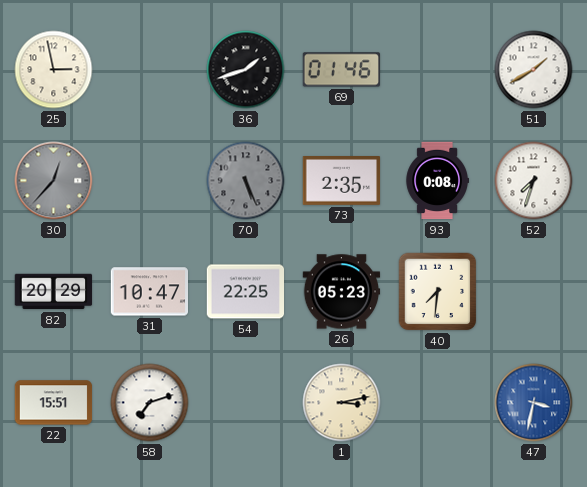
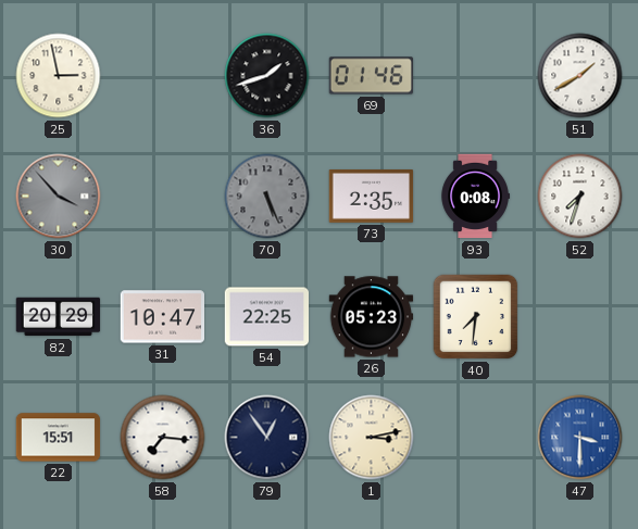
30: 12:37 -> 3:53
58: 7:12 -> 7:16
79: none -> 12:54
47: 3:32 -> 3:30
